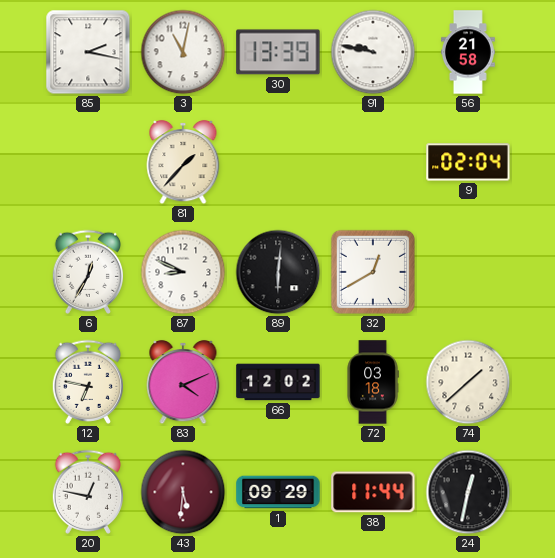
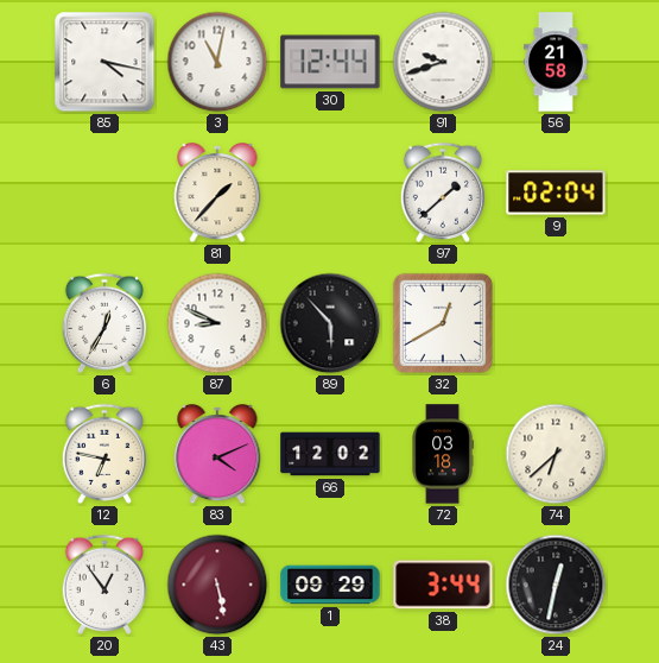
85: 2:17 -> 4:17
30: 13:39 -> 12:44
91: 9:47 -> 9:42
97: none -> 1:38
89: 6:01 -> 5:53
74: 1:38 -> 6:38
20: 12:47 -> 12:54
43: 5:31 -> 5:28
38: 11:44 -> 3:44
